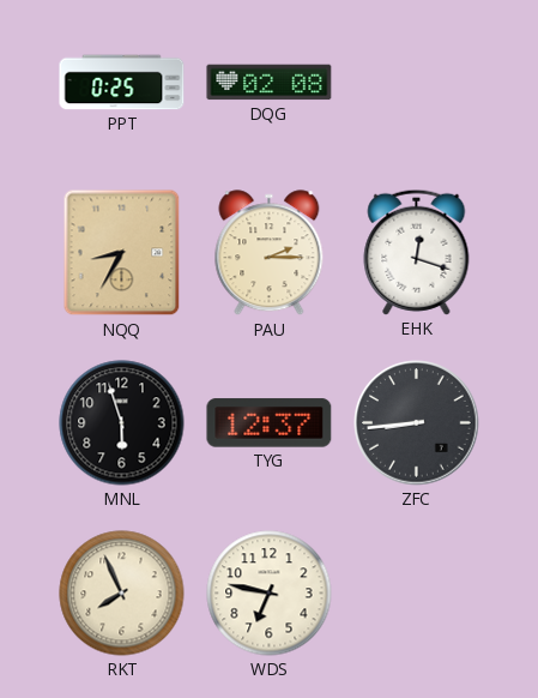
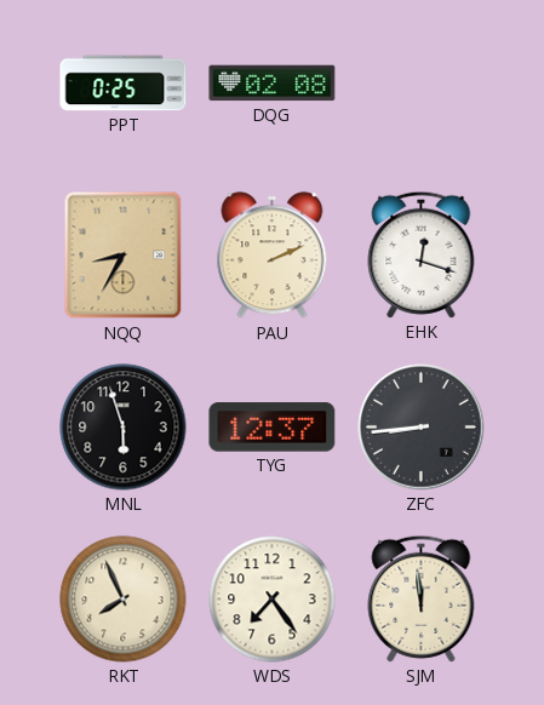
PAU: 2:15 -> 2:11
WDS: 6:47 -> 7:24
SJM: none -> 11:59
